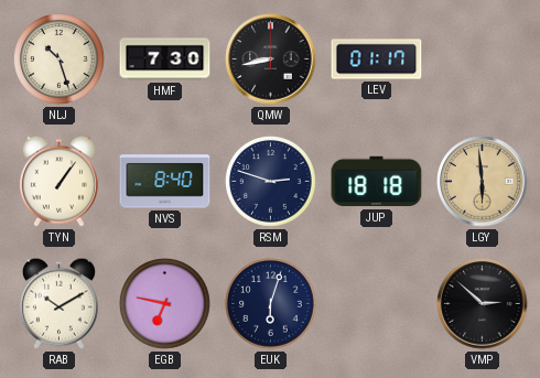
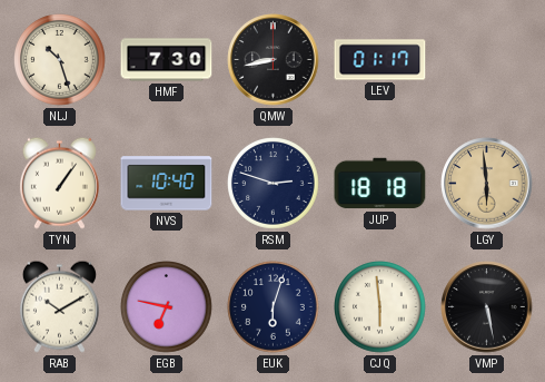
NVS: 8:40 -> 10:40
CJQ: none -> 5:59
VMP: 2:52 -> 5:28
